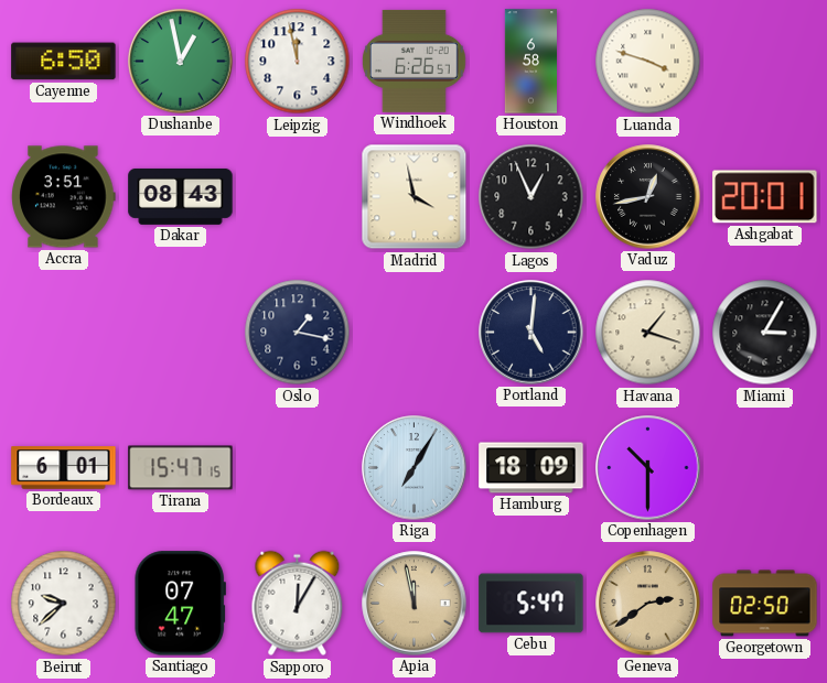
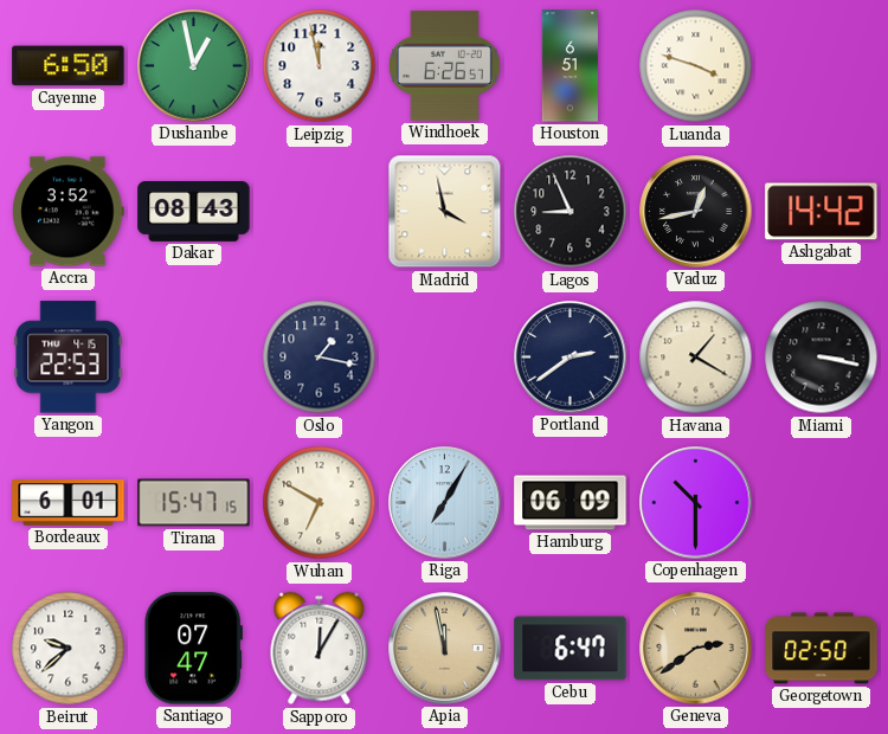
Houston: 6:58 -> 6:51
Accra: 3:51 -> 3:52
Lagos: 12:56 -> 8:56
Ashgabat: 20:01 -> 14:42
Yangon: none -> 22:53
Portland: 5:01 -> 2:39
Havana: 1:18 -> 1:20
Miami: 3:05 -> 3:17
Wuhan: none -> 6:50
Hamburg: 18:09 -> 06:09
Cebu: 5:47 -> 6:47
